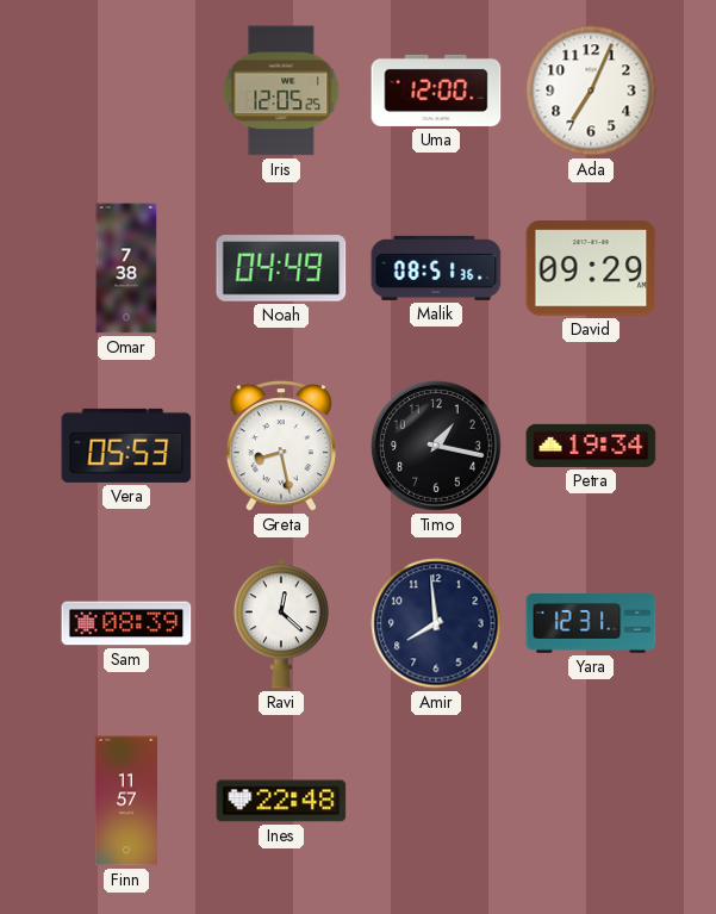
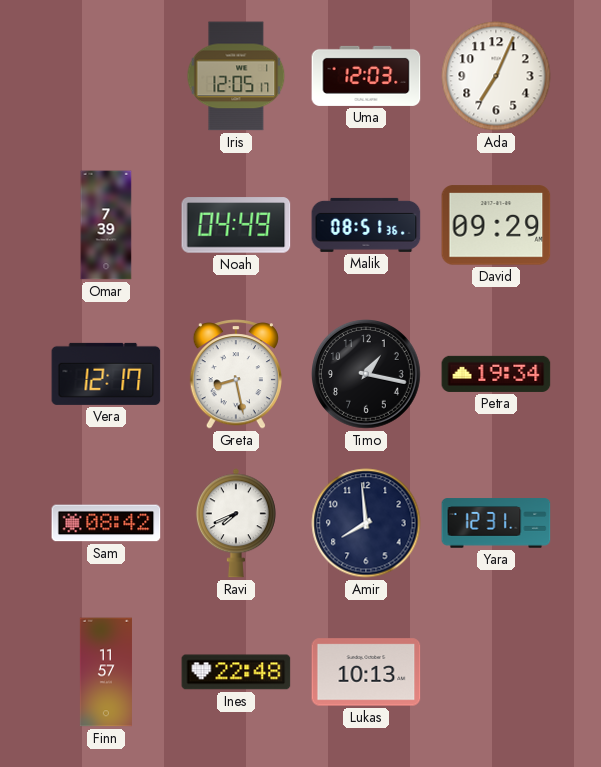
Iris: 12:05:25 -> 12:05:17
Uma: 12:00 -> 12:03
Omar: 7:38 -> 7:39
Vera: 05:53 -> 12:17
Sam: 08:39 -> 08:42
Ravi: 12:22 -> 7:41
Lukas: none -> 10:13
